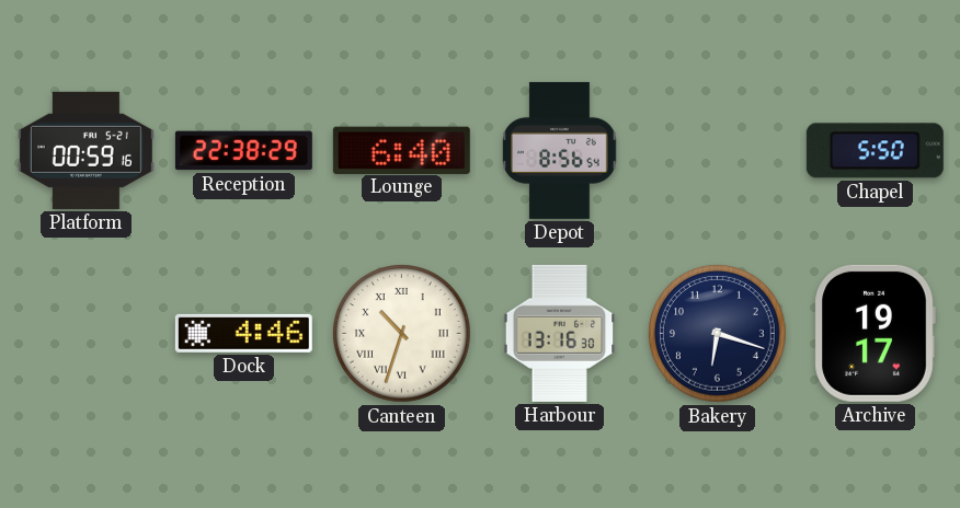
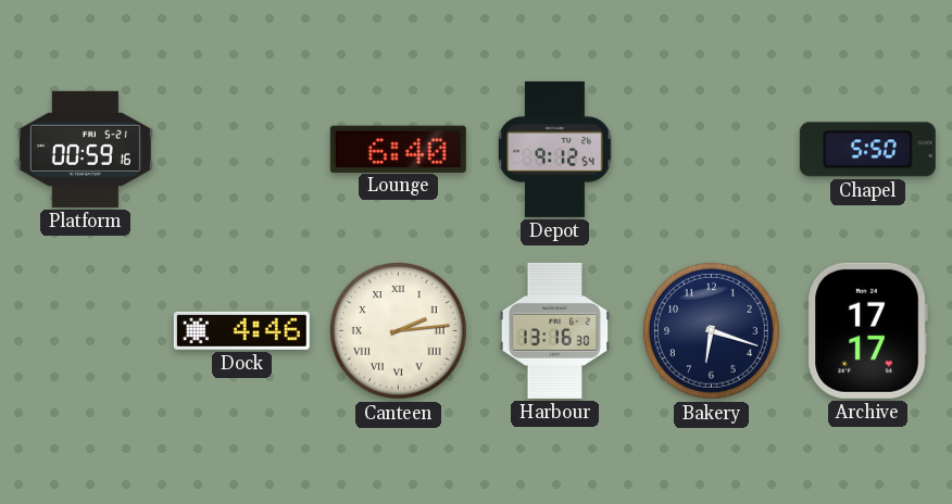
Reception: 22:38 -> none
Depot: 8:56 -> 9:12
Canteen: 10:33 -> 2:14
Archive: 19:17 -> 17:17
